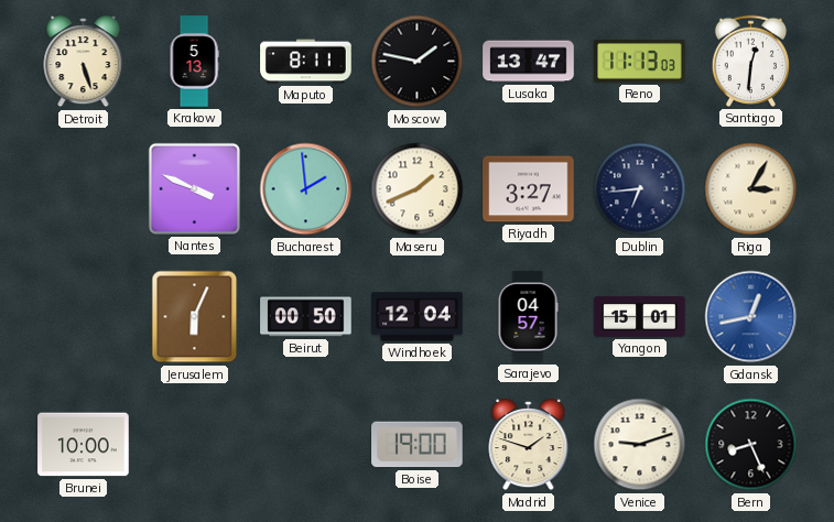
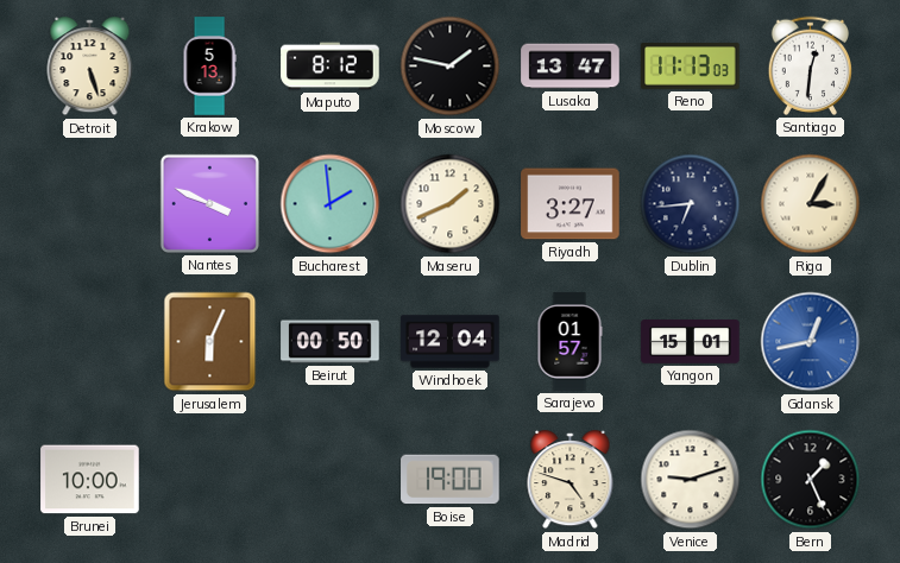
Maputo: 8:11 -> 8:12
Sarajevo: 04:57 -> 01:57
Madrid: 1:48 -> 4:48
Bern: 8:26 -> 1:26
